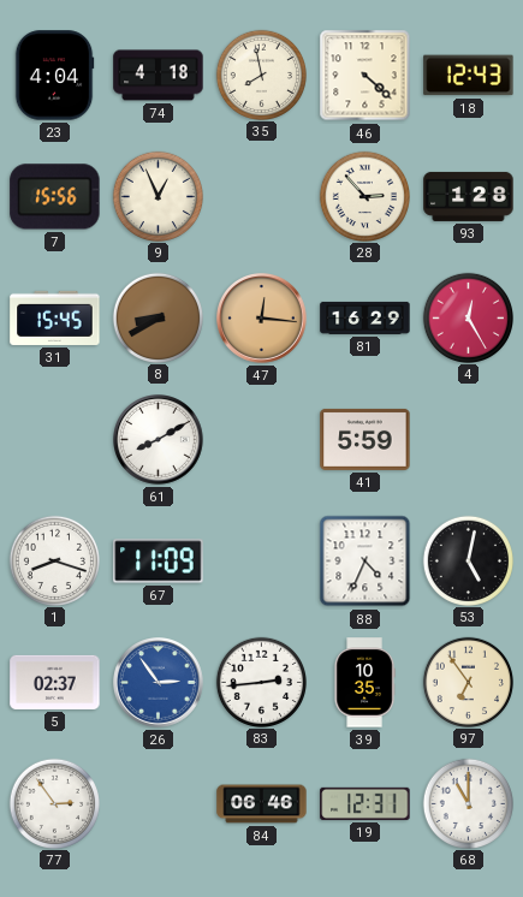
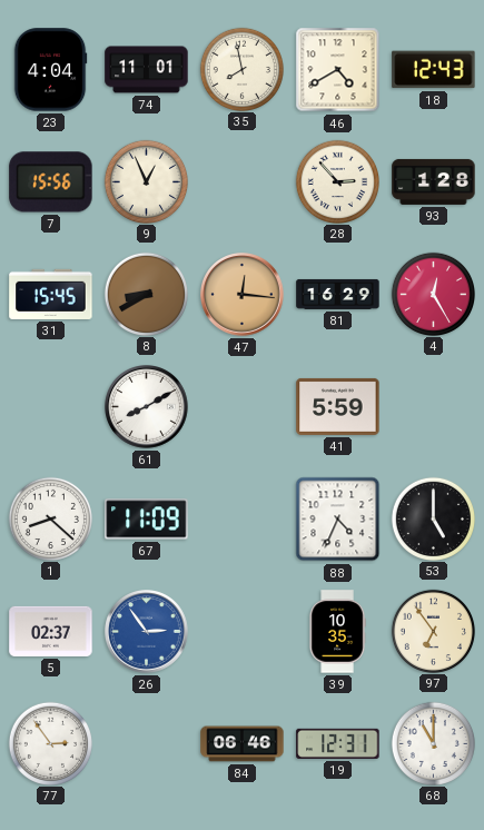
74: 4:18 -> 11:01
46: 4:22 -> 4:40
1: 8:18 -> 8:22
53: 5:02 -> 5:00
83: 2:44 -> none
